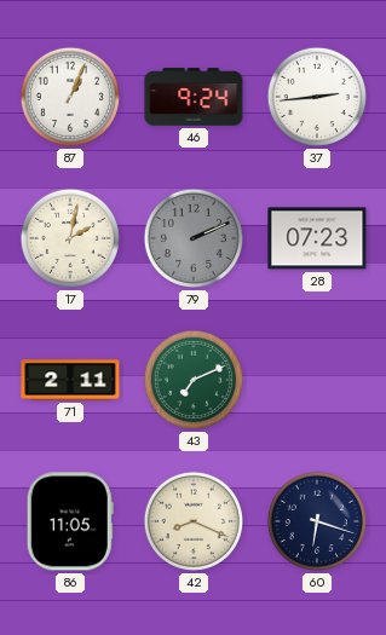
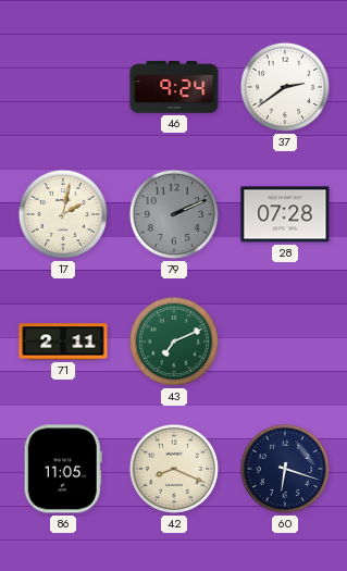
87: 1:04 -> none
37: 2:44 -> 2:39
28: 07:23 -> 07:28
